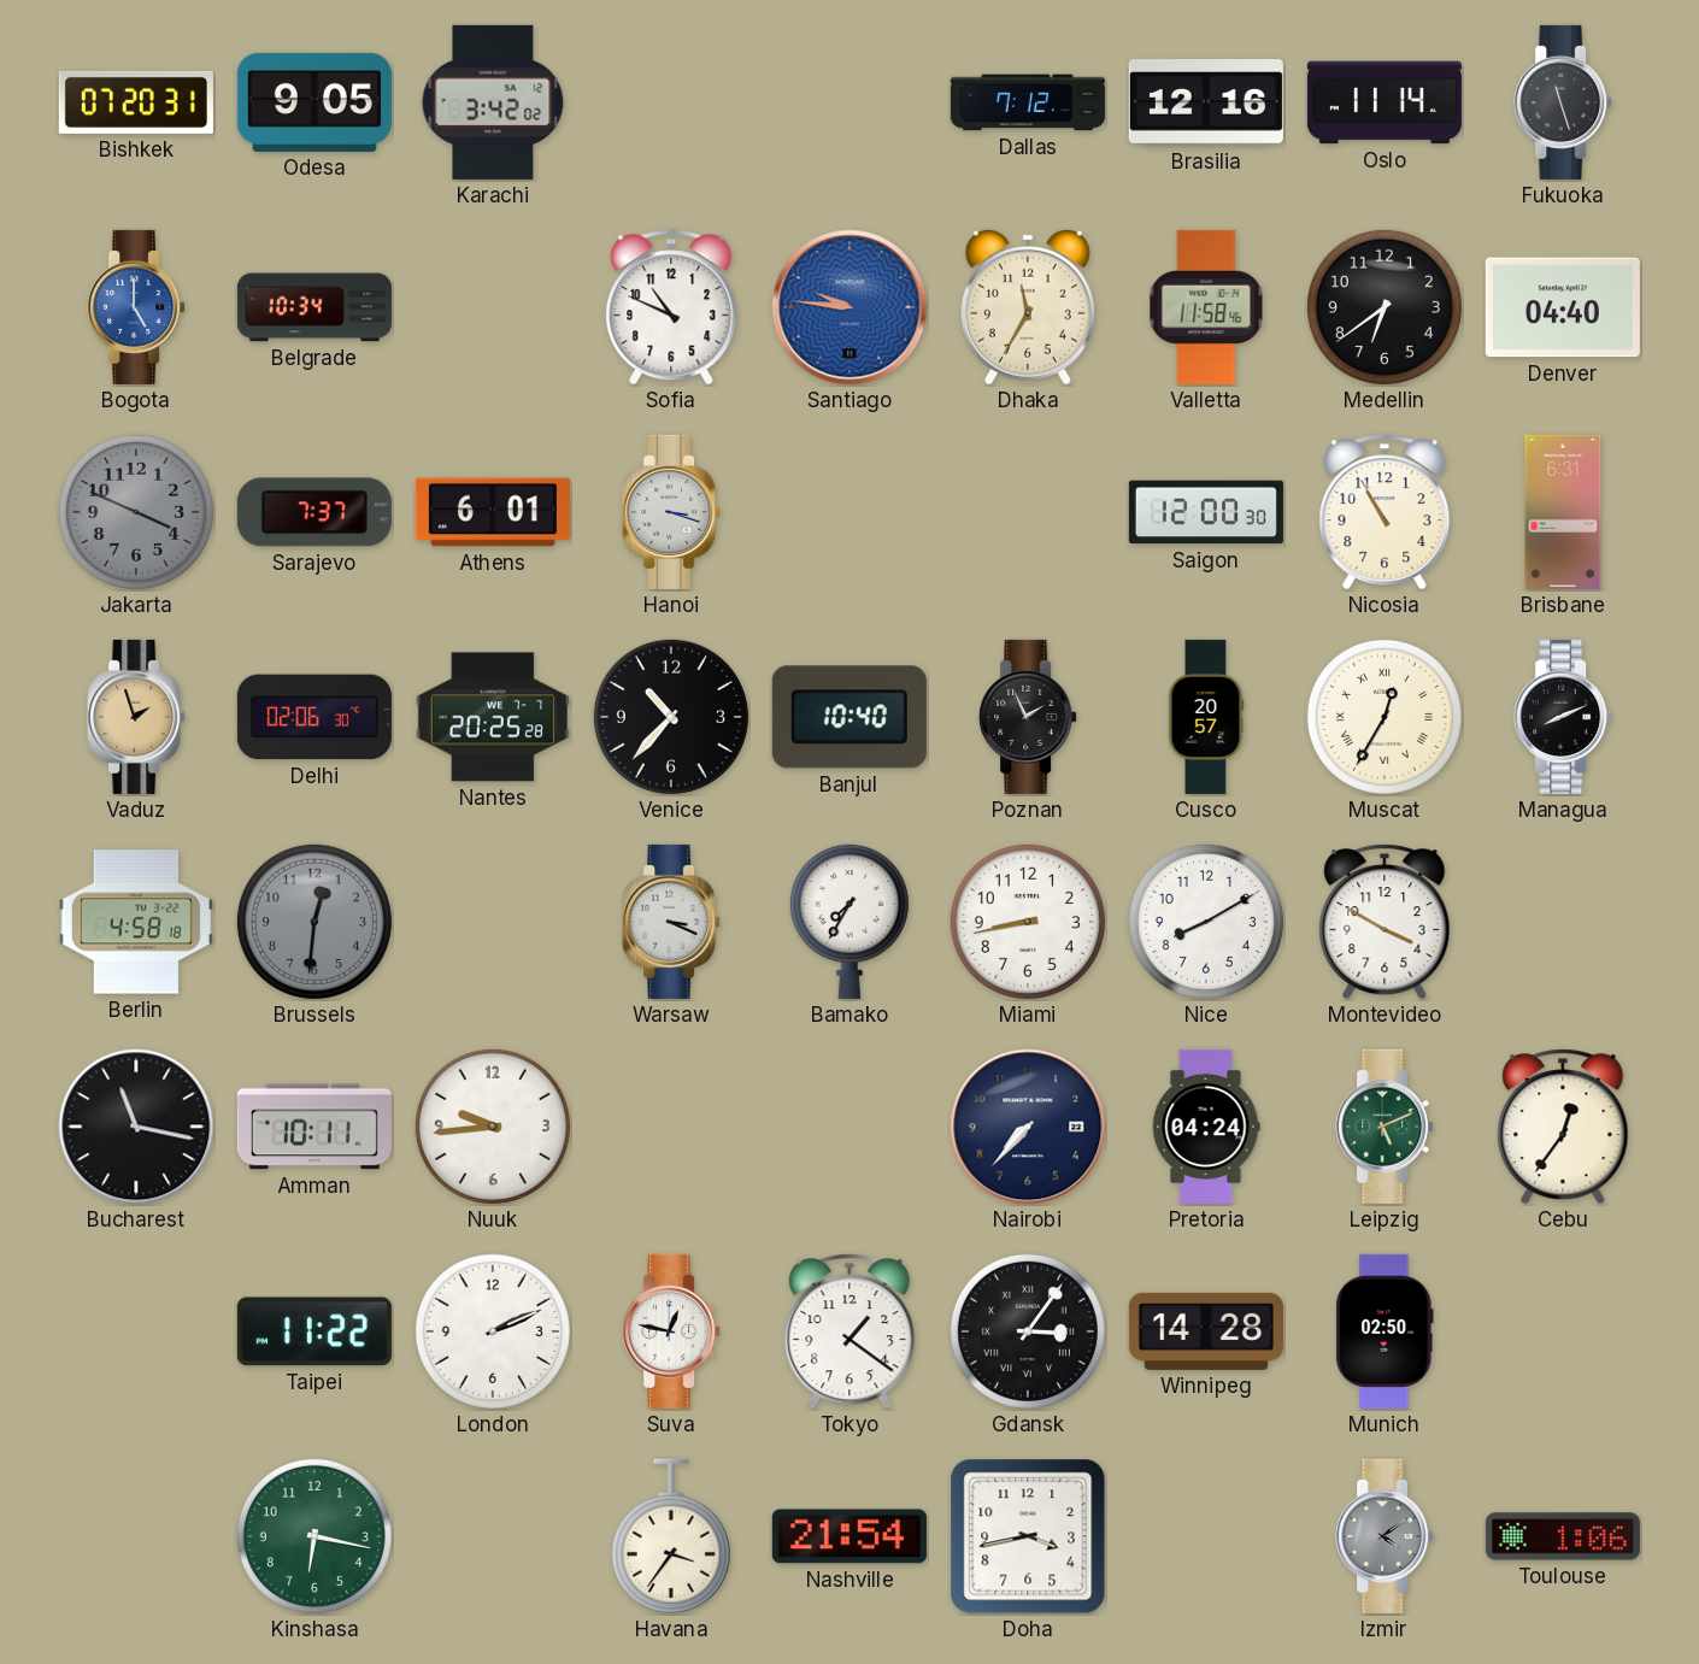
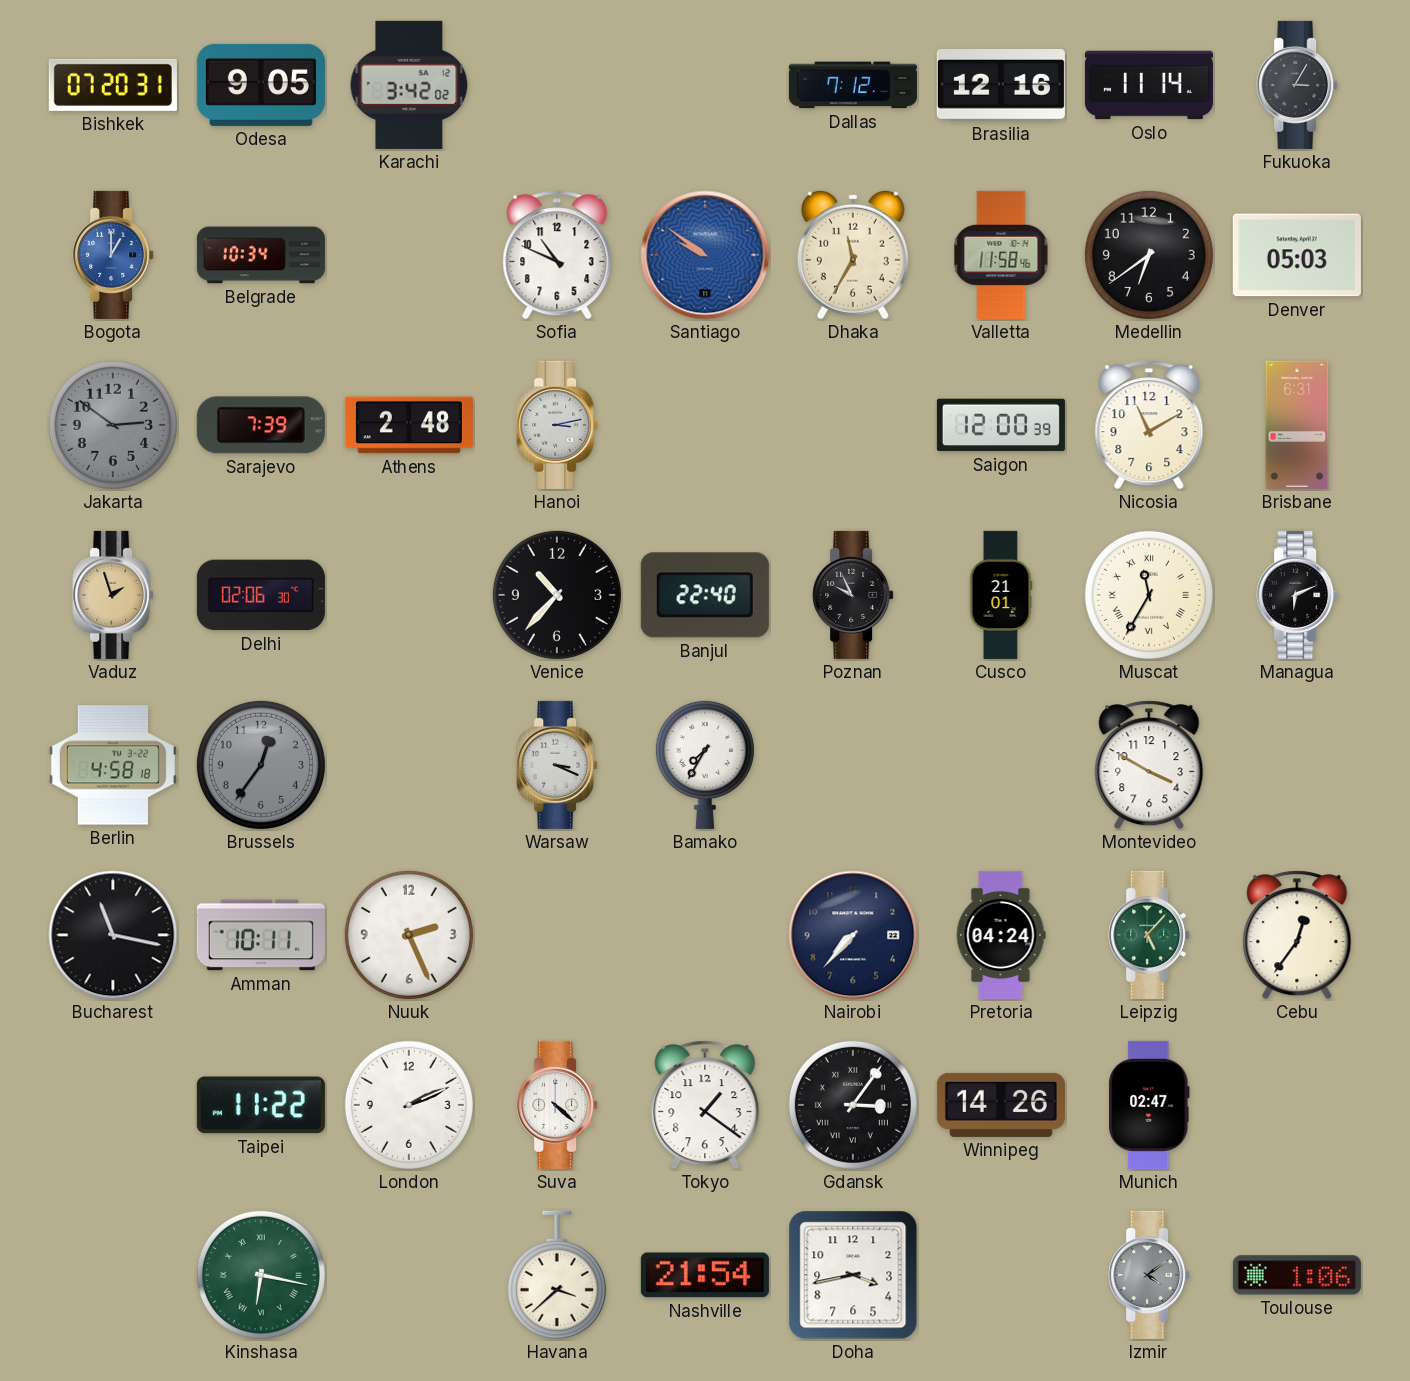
Fukuoka: 11:27 -> 3:05
Bogota: 5:00 -> 1:00
Santiago: 9:46 -> 9:51
Denver: 04:40 -> 05:03
Jakarta: 3:49 -> 2:51
Sarajevo: 7:37 -> 7:39
Athens: 6:01 -> 2:48
Hanoi: 3:18 -> 3:13
Saigon: 12:00:30 -> 12:00:39
Nicosia: 10:55 -> 11:10
Nantes: 20:25 -> none
Banjul: 10:40 -> 22:40
Poznan: 1:56 -> 9:56
Cusco: 20:57 -> 21:01
Muscat: 12:35 -> 11:35
Managua: 8:11 -> 6:11
Brussels: 12:31 -> 12:36
Miami: 8:43 -> none
Nice: 8:10 -> none
Nuuk: 9:44 -> 2:26
Leipzig: 5:11 -> 5:07
Suva: 12:47 -> 4:22
Winnipeg: 14:28 -> 14:26
Munich: 02:50 -> 02:47
Kinshasa numerals: Arabic -> Roman
Havana: 3:36 -> 3:38
